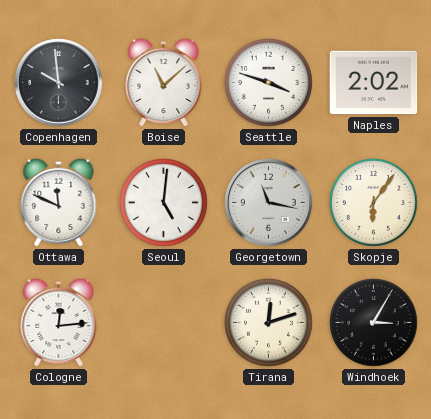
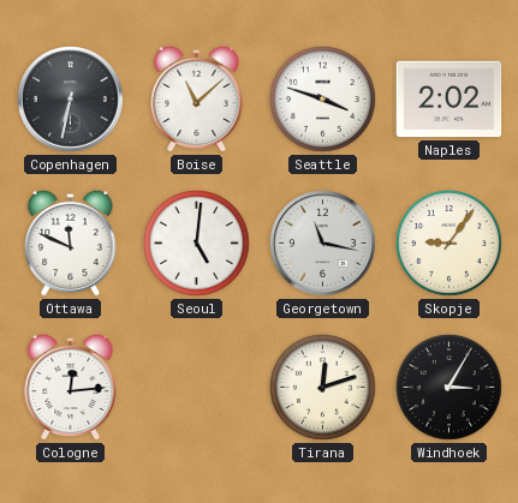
Copenhagen: 9:59 -> 6:32
Skopje: 6:06 -> 9:06
